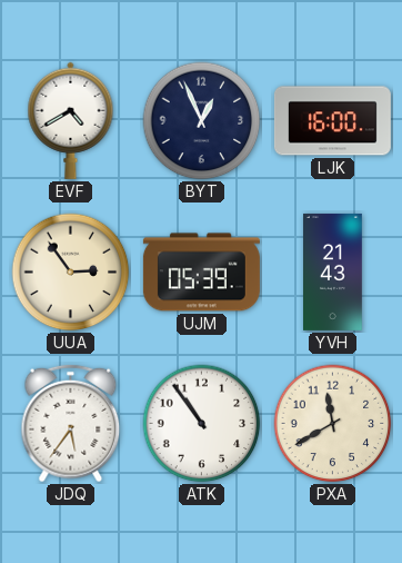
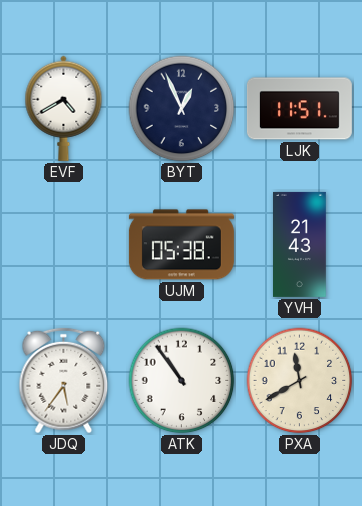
LJK: 16:00 -> 11:51
UUA: 2:54 -> none
UJM: 05:39 -> 05:38
